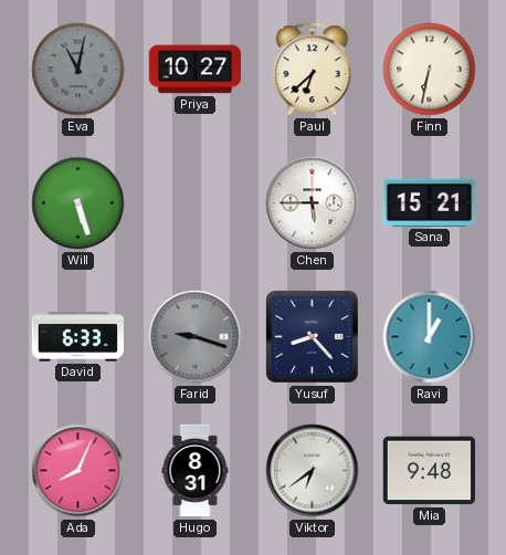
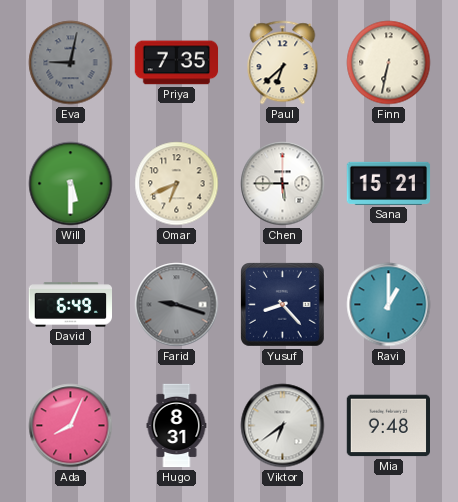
Eva: 11:02 -> 9:02
Priya: 10:27 -> 7:35
Will: 5:27 -> 5:30
Omar: none -> 6:41
David: 6:33 -> 6:49
